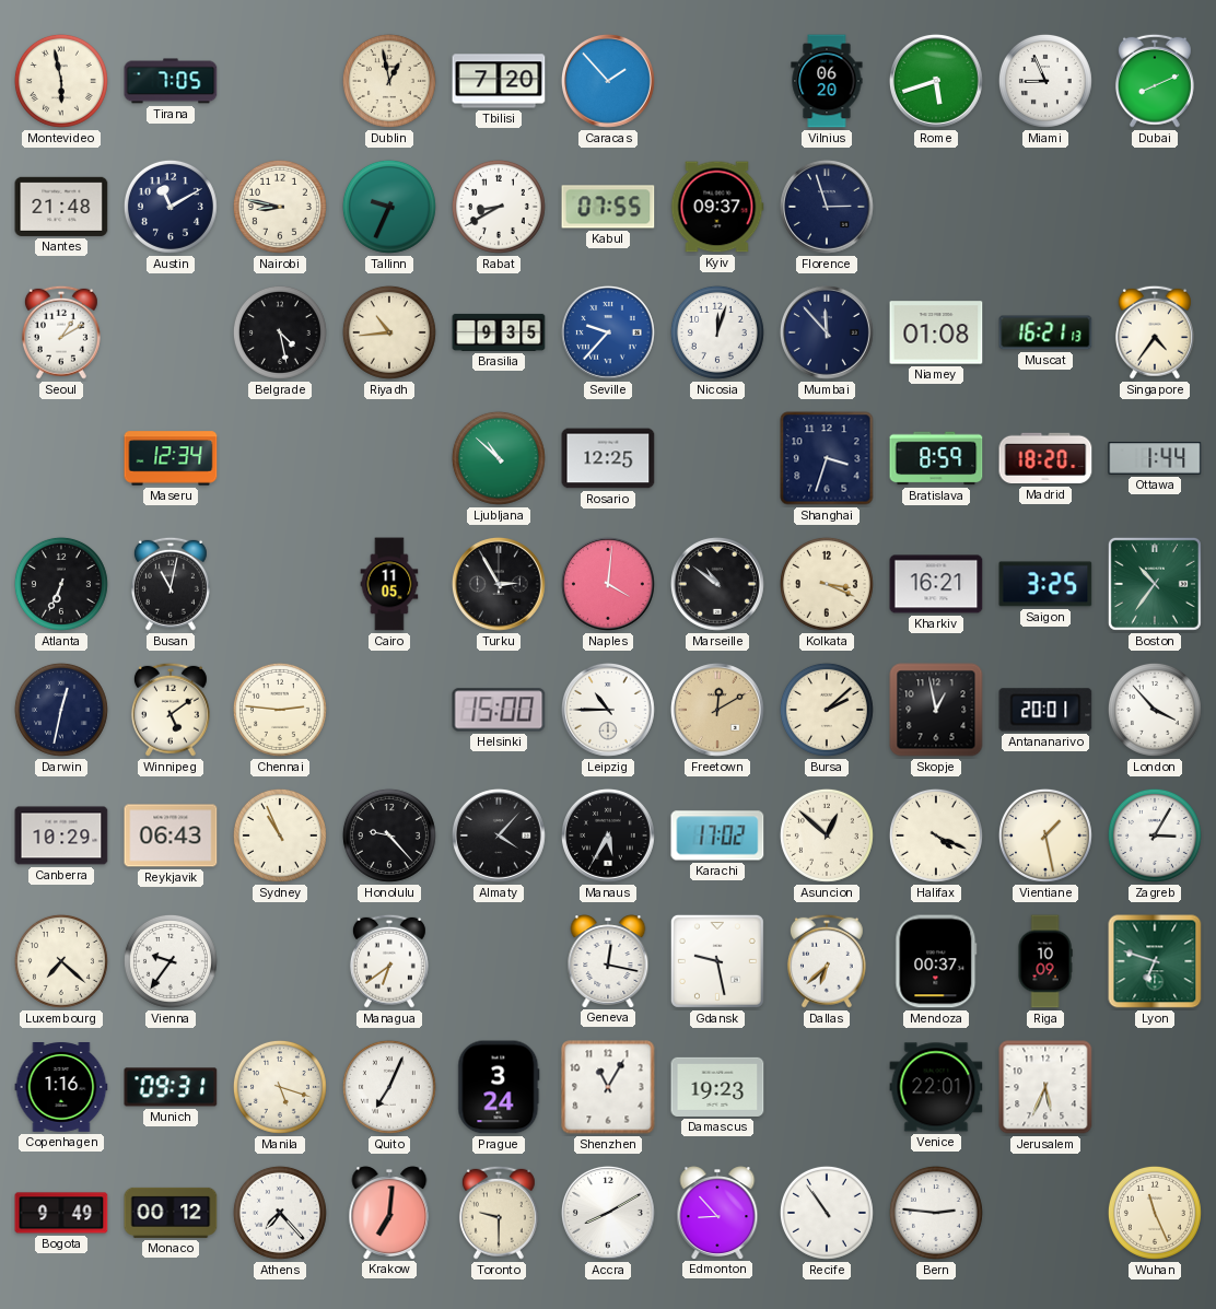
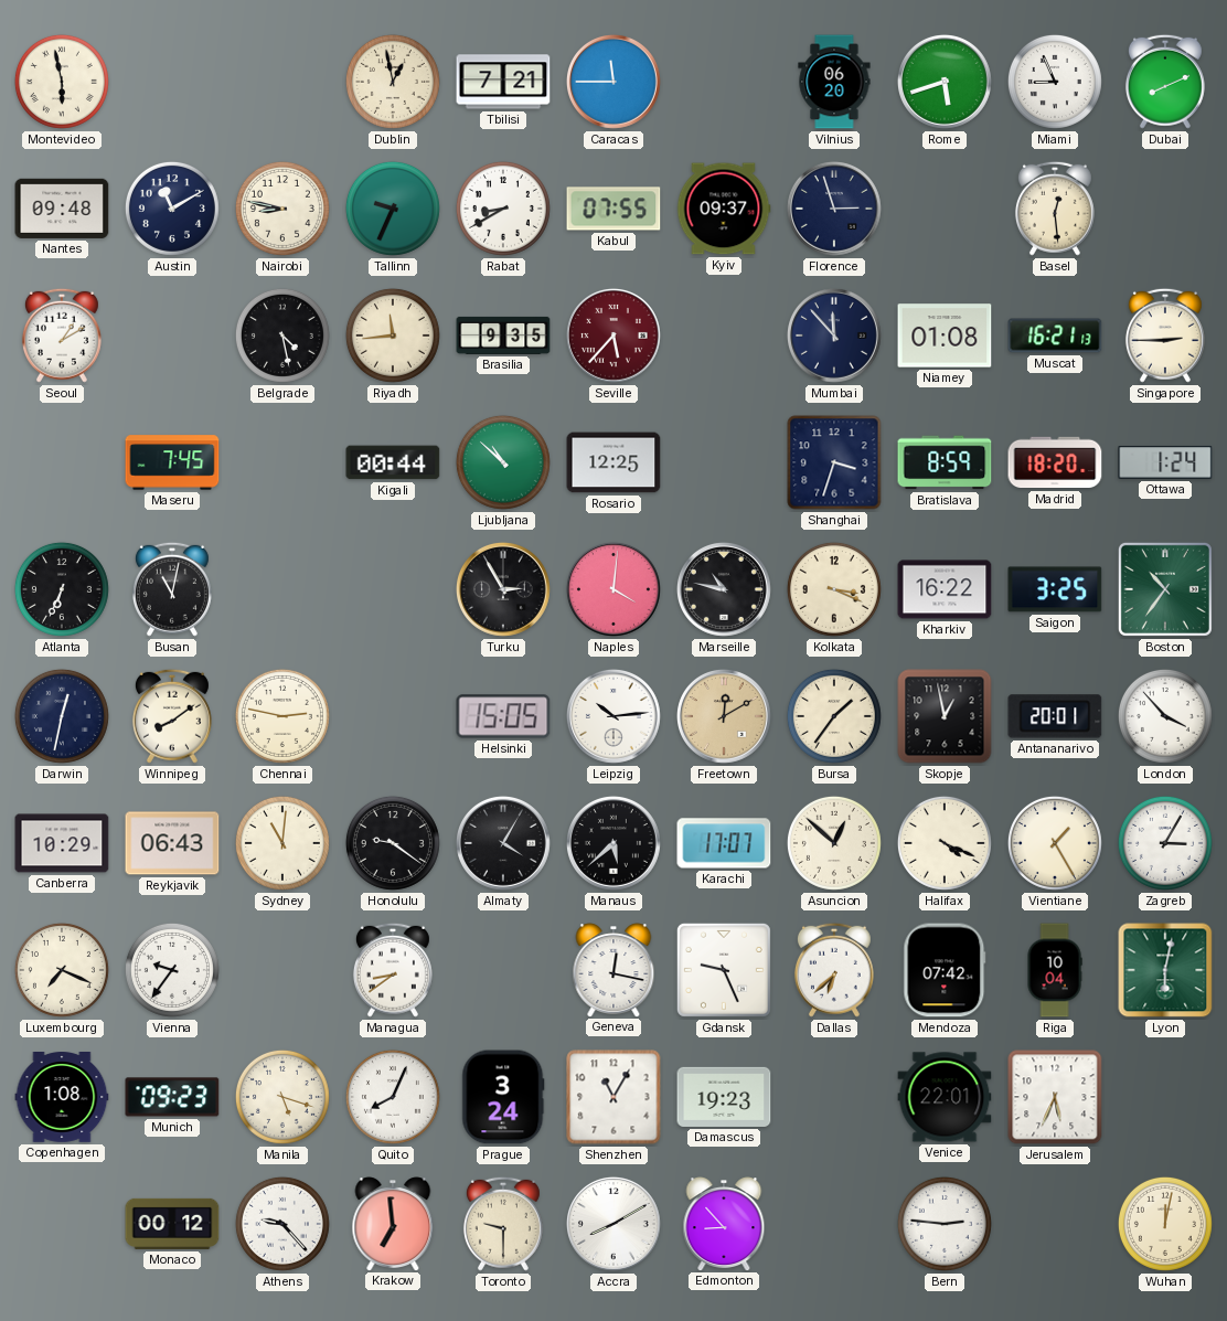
Tirana: 7:05 -> none
Tbilisi: 7:20 -> 7:21
Caracas: 1:53 -> 11:45
Nantes: 21:48 -> 09:48
Basel: none -> 12:29
Riyadh: 10:44 -> 11:44
Seville: 9:37 -> 5:37
Seville dial: blue -> burgundy
Nicosia: 12:03 -> none
Singapore: 4:36 -> 2:45
Maseru: 12:34 -> 7:45
Kigali: none -> 00:44
Ottawa: 1:44 -> 1:24
Cairo: 11:05 -> none
Marseille: 10:51 -> 10:47
Kharkiv: 16:21 -> 16:22
Winnipeg: 5:09 -> 8:09
Chennai: 2:46 -> 2:47
Helsinki: 15:00 -> 15:05
Leipzig: 10:45 -> 10:14
Bursa: 2:08 -> 1:36
Sydney: 10:56 -> 11:01
Honolulu: 9:23 -> 9:21
Almaty: 4:07 -> 4:05
Manaus: 5:35 -> 5:38
Karachi: 17:02 -> 17:07
Vientiane: 1:28 -> 1:25
Luxembourg: 7:22 -> 7:19
Managua: 6:39 -> 8:39
Gdansk: 9:28 -> 9:26
Mendoza: 00:37 -> 07:42
Riga: 10:09 -> 10:04
Lyon: 6:48 -> 6:02
Copenhagen: 1:16 -> 1:08
Munich: 09:31 -> 09:23
Quito: 7:04 -> 8:04
Bogota: 9:49 -> none
Athens: 7:23 -> 9:23
Krakow: 7:01 -> 6:59
Recife: 10:54 -> none
Wuhan: 11:26 -> 12:02
